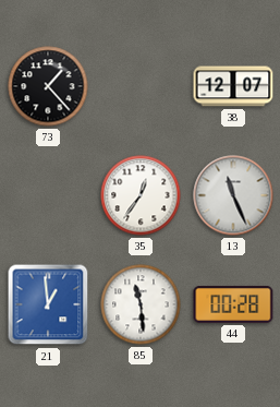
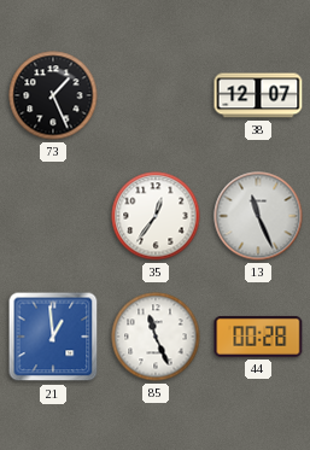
73: 1:23 -> 1:26
85: 11:29 -> 11:26
